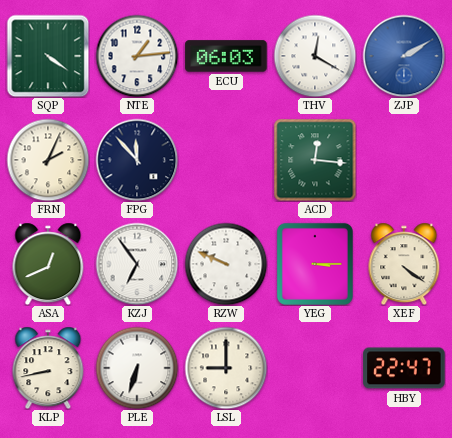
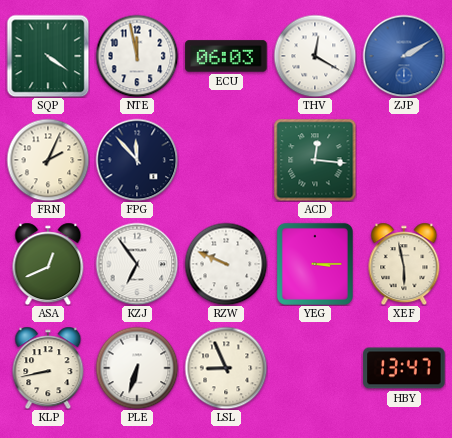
NTE: 1:14 -> 11:58
XEF: 4:21 -> 5:58
LSL: 9:00 -> 8:56
HBY: 22:47 -> 13:47
